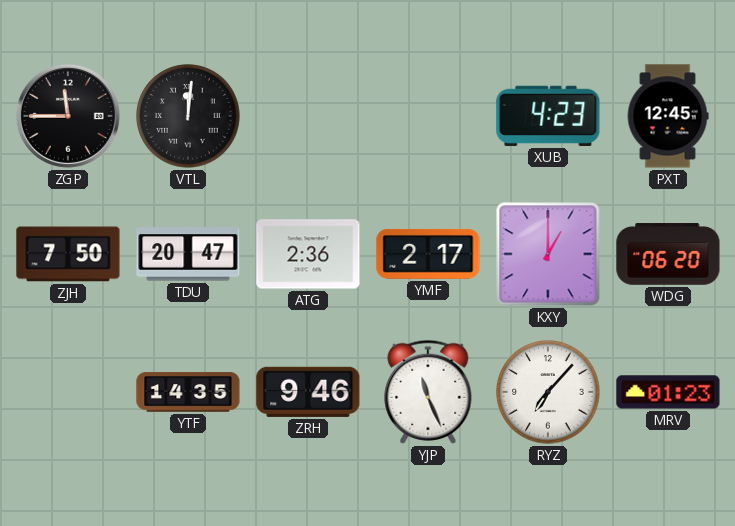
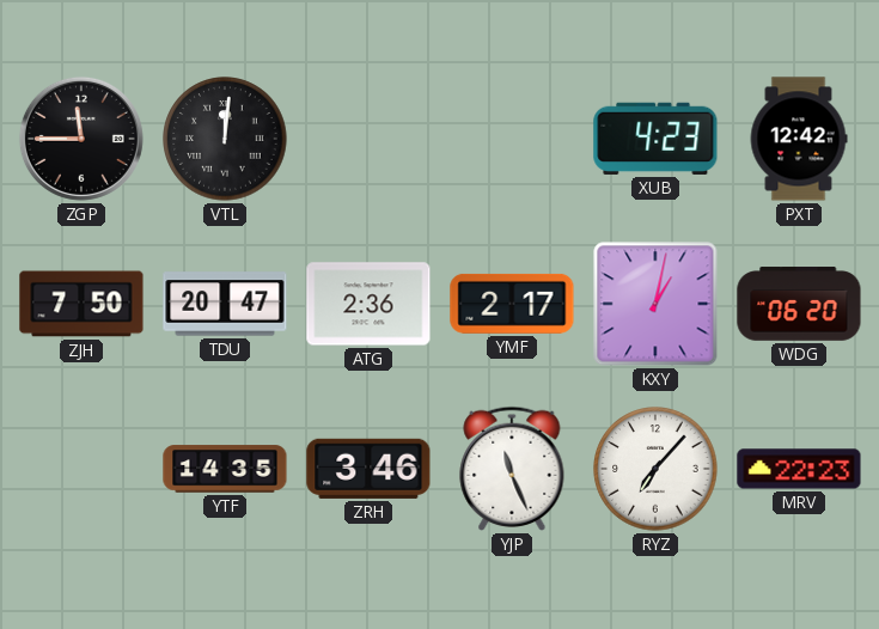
PXT: 12:45 -> 12:42
KXY: 1:00 -> 1:02
ZRH: 9:46 -> 3:46
MRV: 01:23 -> 22:23
